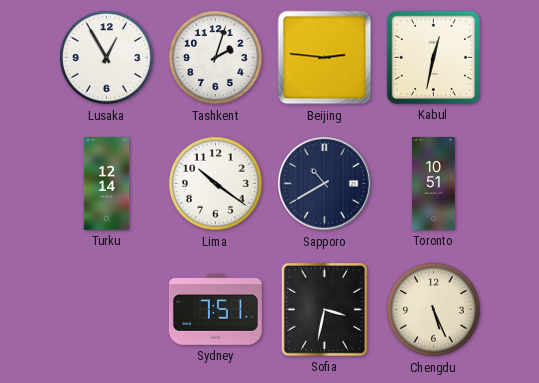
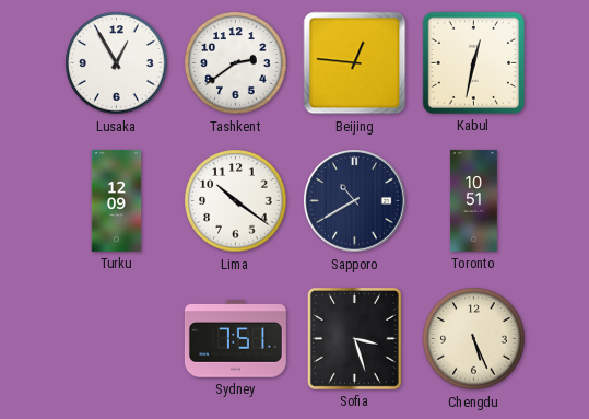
Tashkent: 2:03 -> 2:39
Beijing: 2:46 -> 12:46
Turku: 12:14 -> 12:09
Sofia: 3:32 -> 3:27
